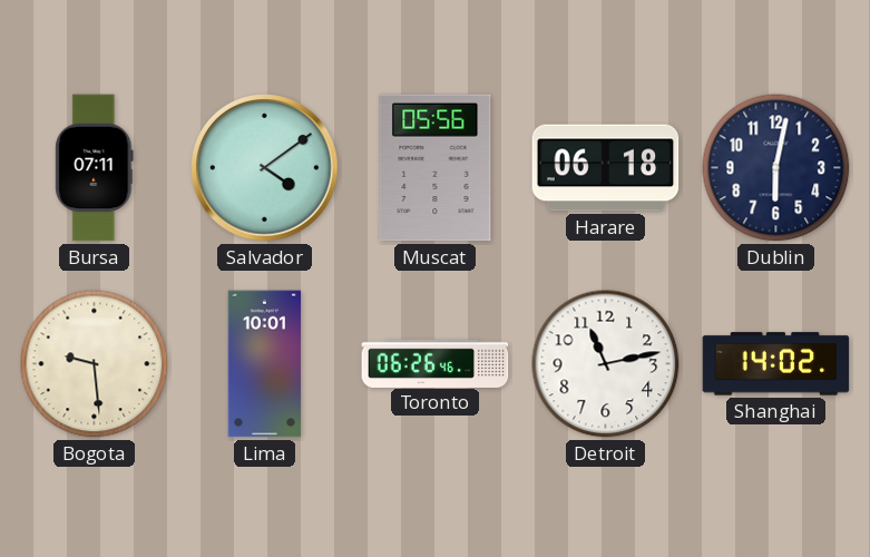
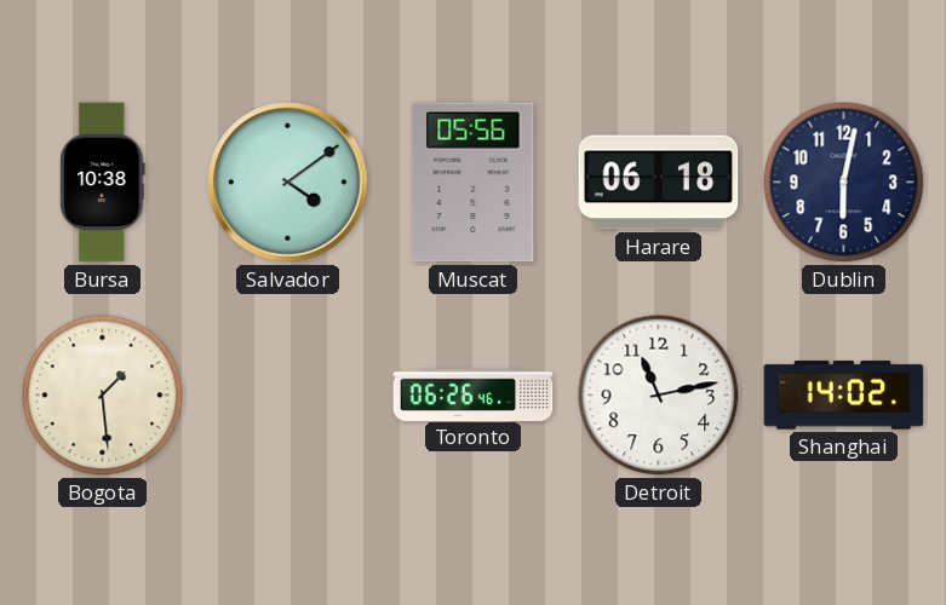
Bursa: 07:11 -> 10:38
Bogota: 9:29 -> 1:29
Lima: 10:01 -> none
